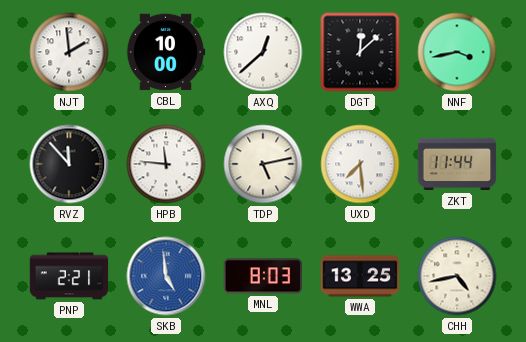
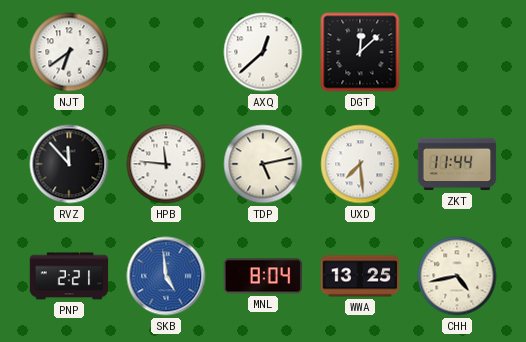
NJT: 1:59 -> 6:39
CBL: 10:00 -> none
NNF: 3:43 -> none
MNL: 8:03 -> 8:04
